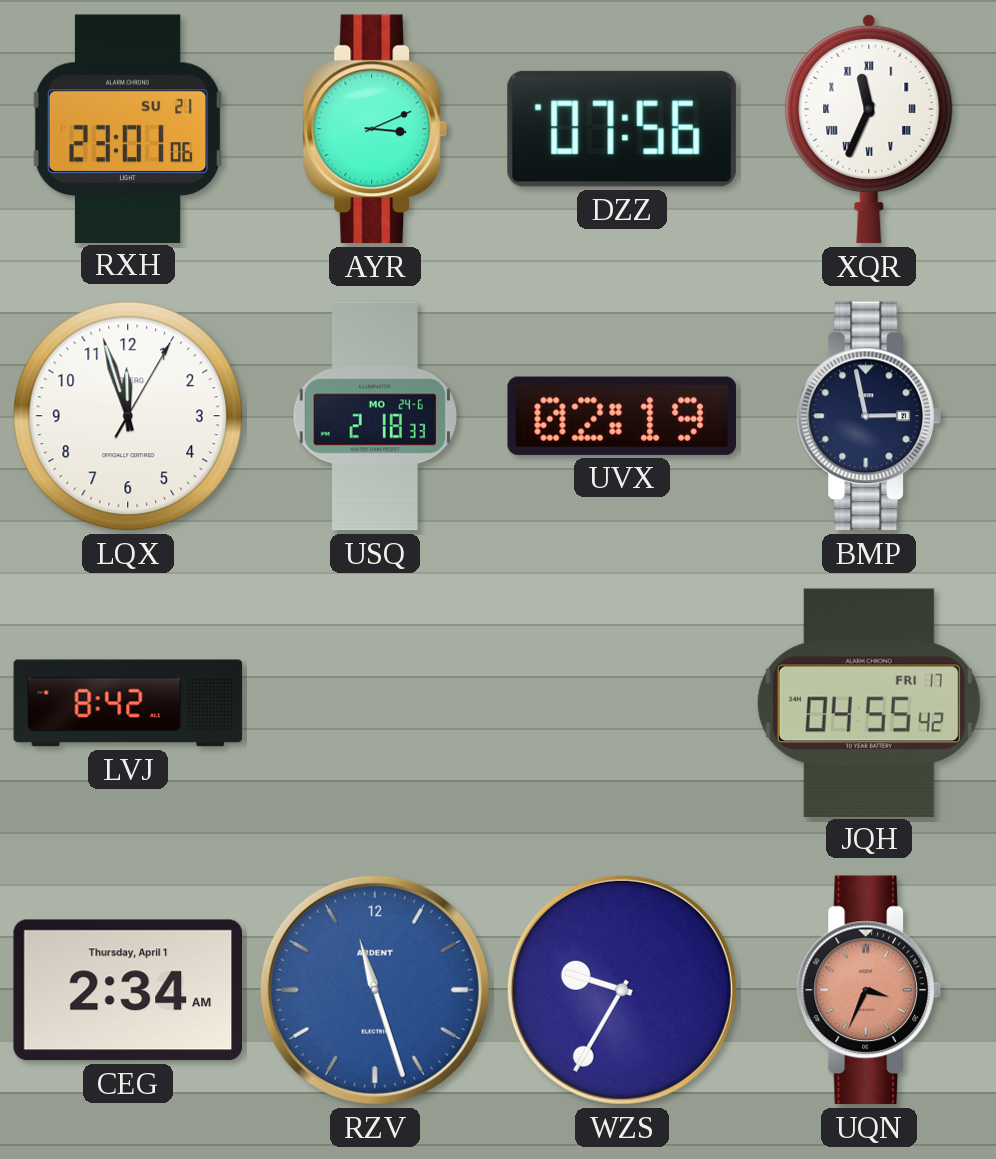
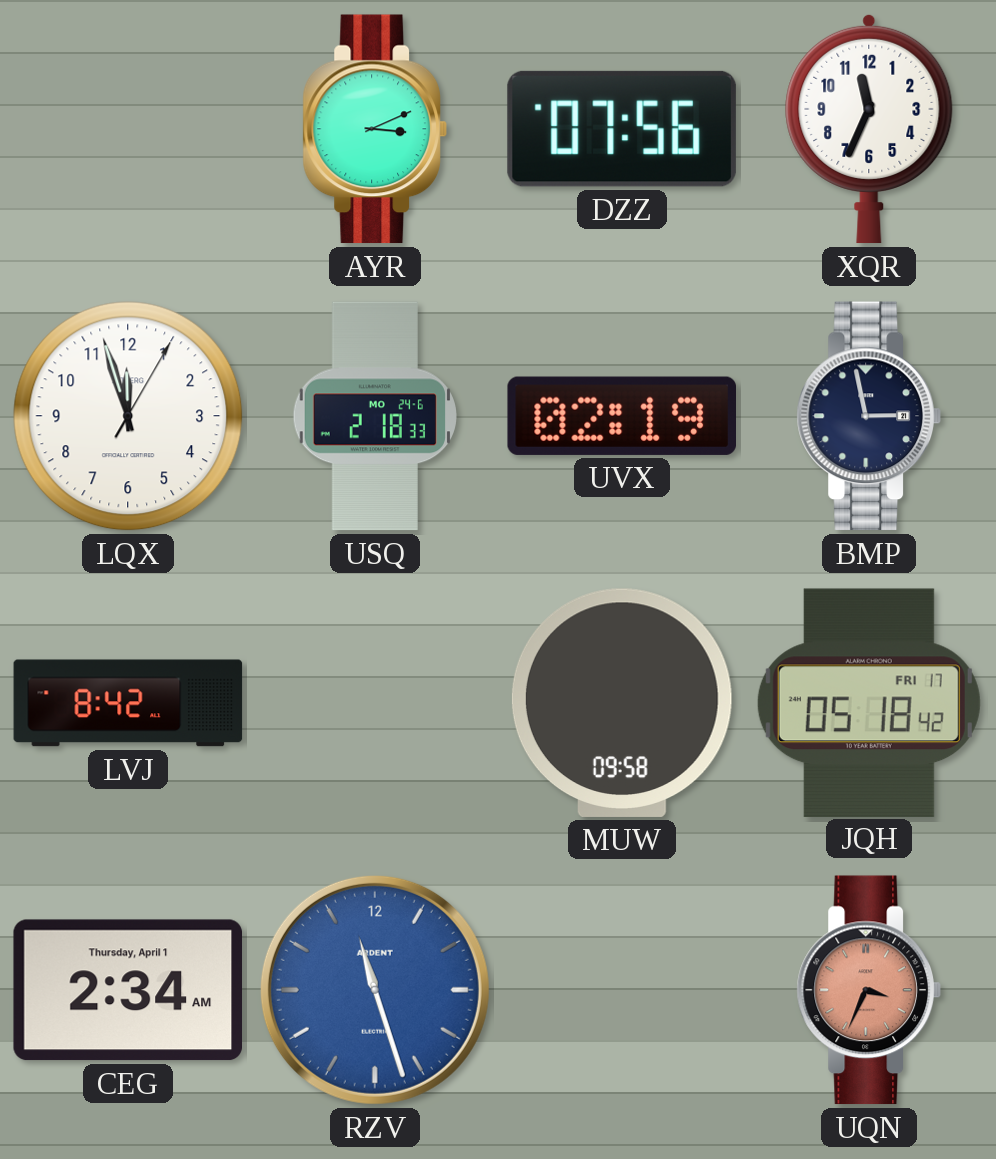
RXH: 23:01 -> none
XQR numerals: Roman -> Arabic
MUW: none -> 09:58
JQH: 04:55 -> 05:18
WZS: 9:35 -> none
